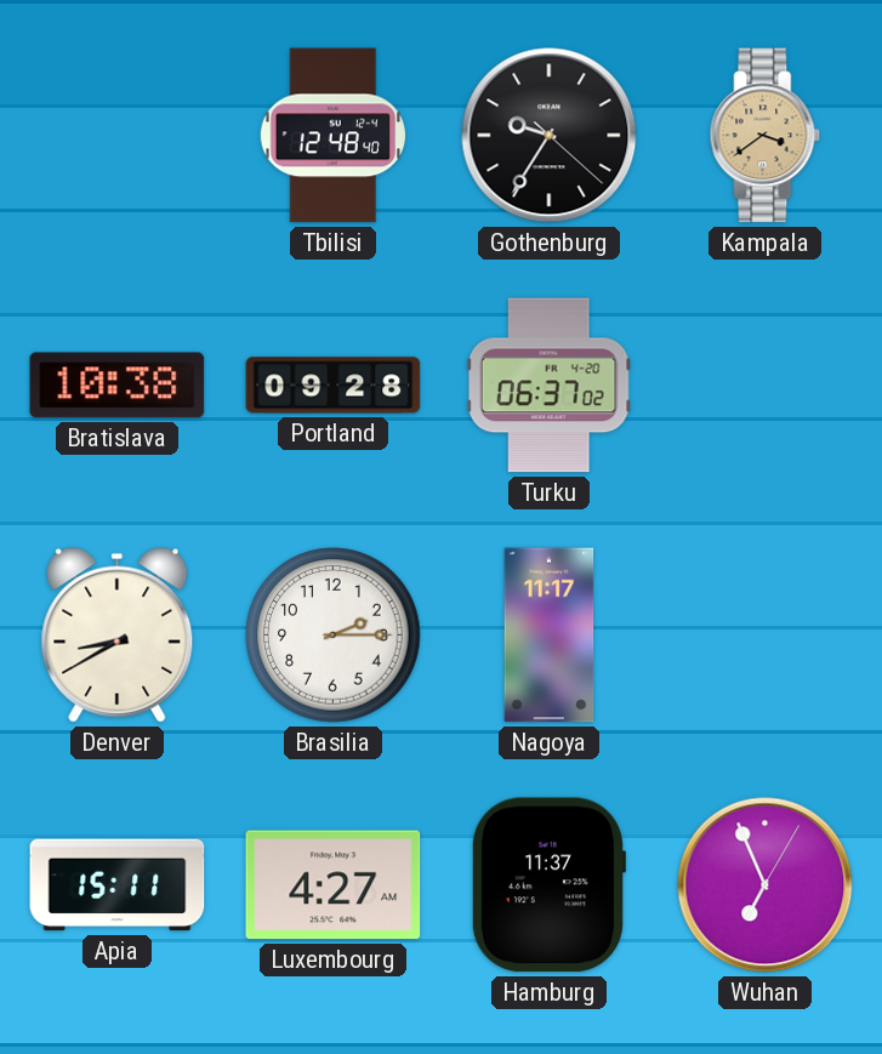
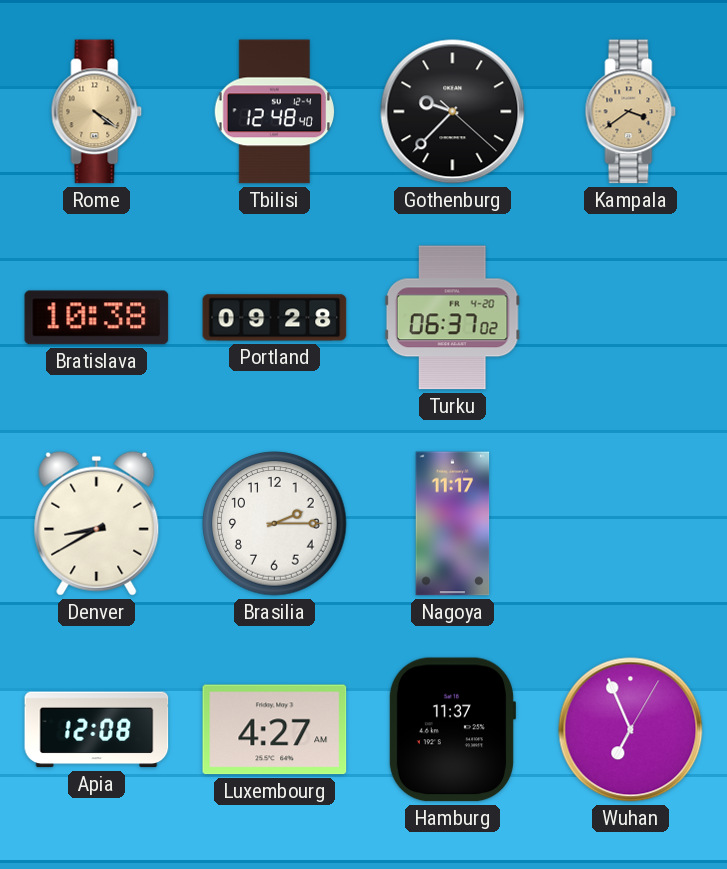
Rome: none -> 4:21
Gothenburg: 9:35 -> 9:37
Apia: 15:11 -> 12:08
